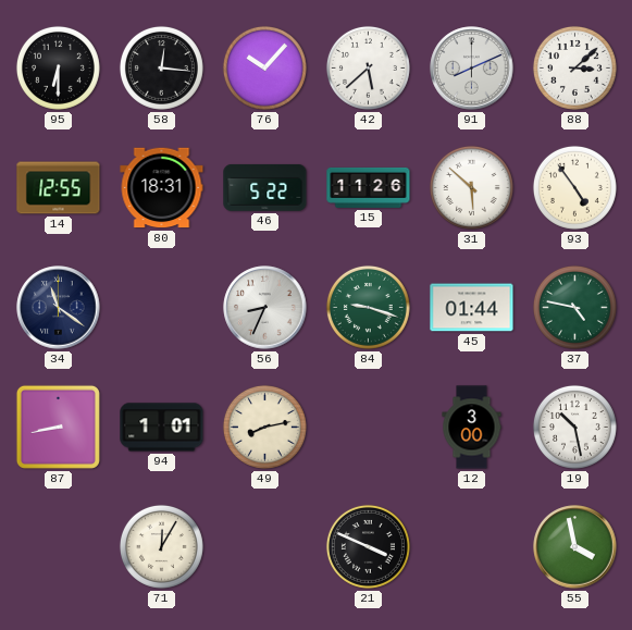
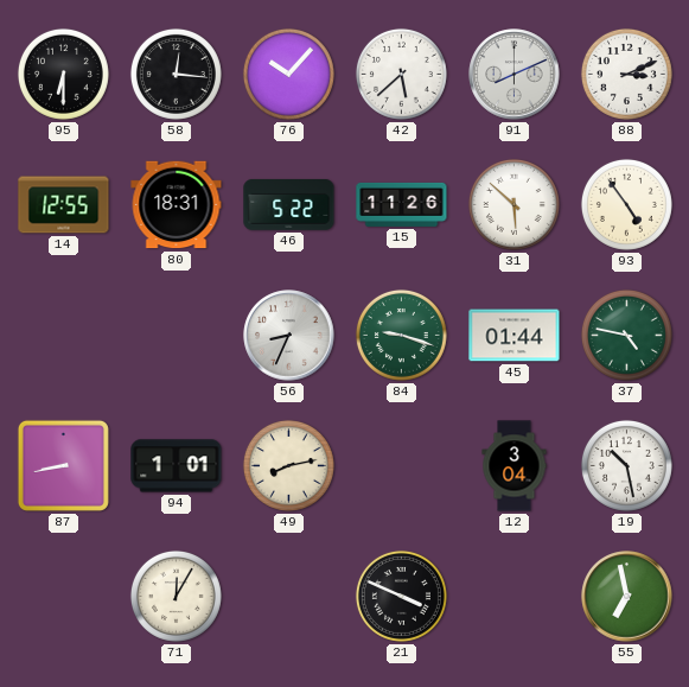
88: 3:08 -> 3:11
34: 11:21 -> none
12: 3:00 -> 3:04
55: 3:58 -> 6:58
